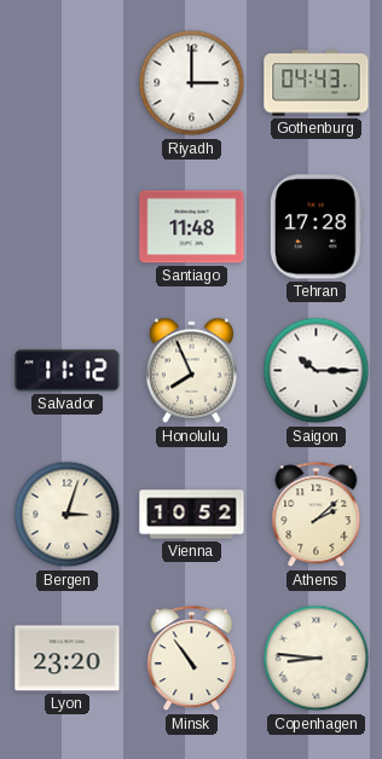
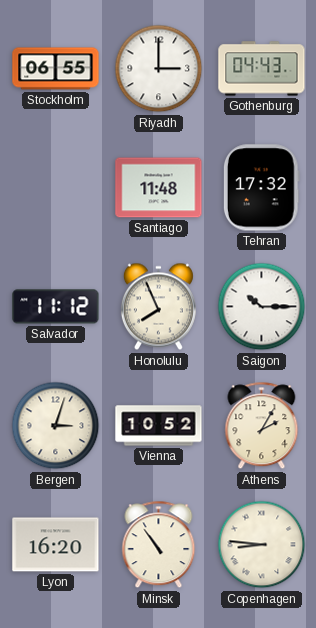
Stockholm: none -> 06:55
Tehran: 17:28 -> 17:32
Athens: 2:08 -> 2:05
Lyon: 23:20 -> 16:20
